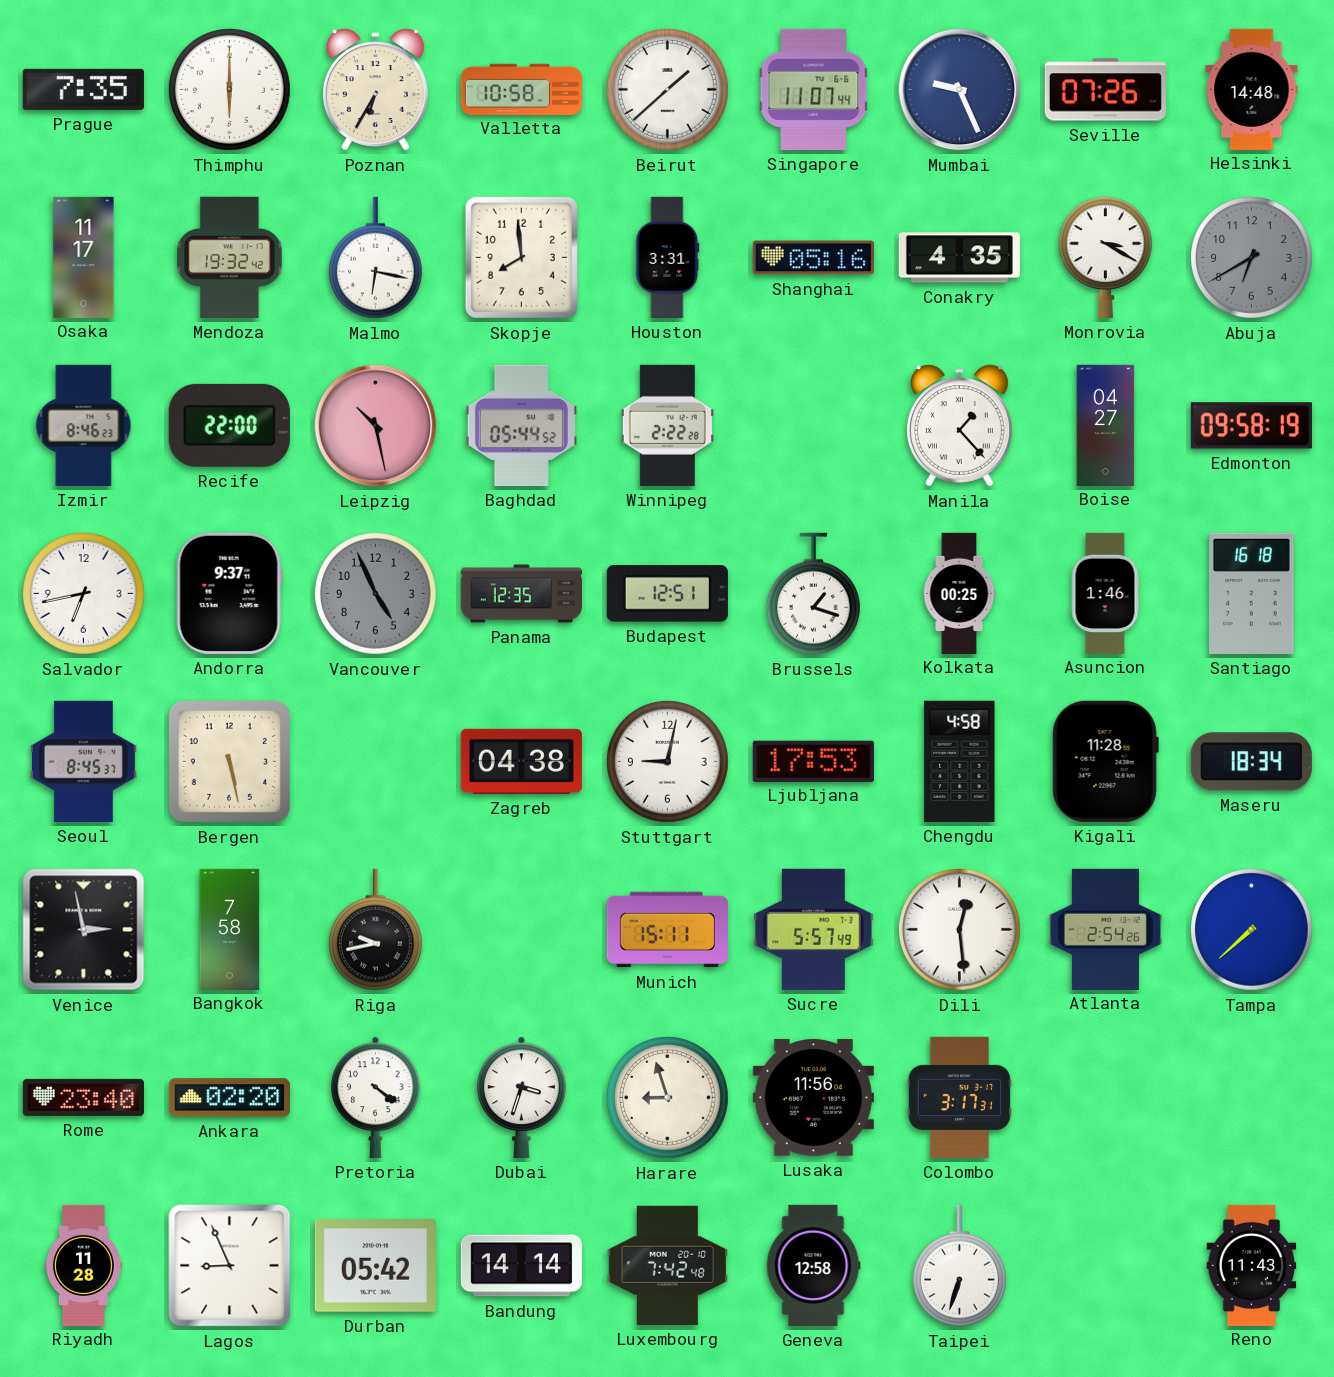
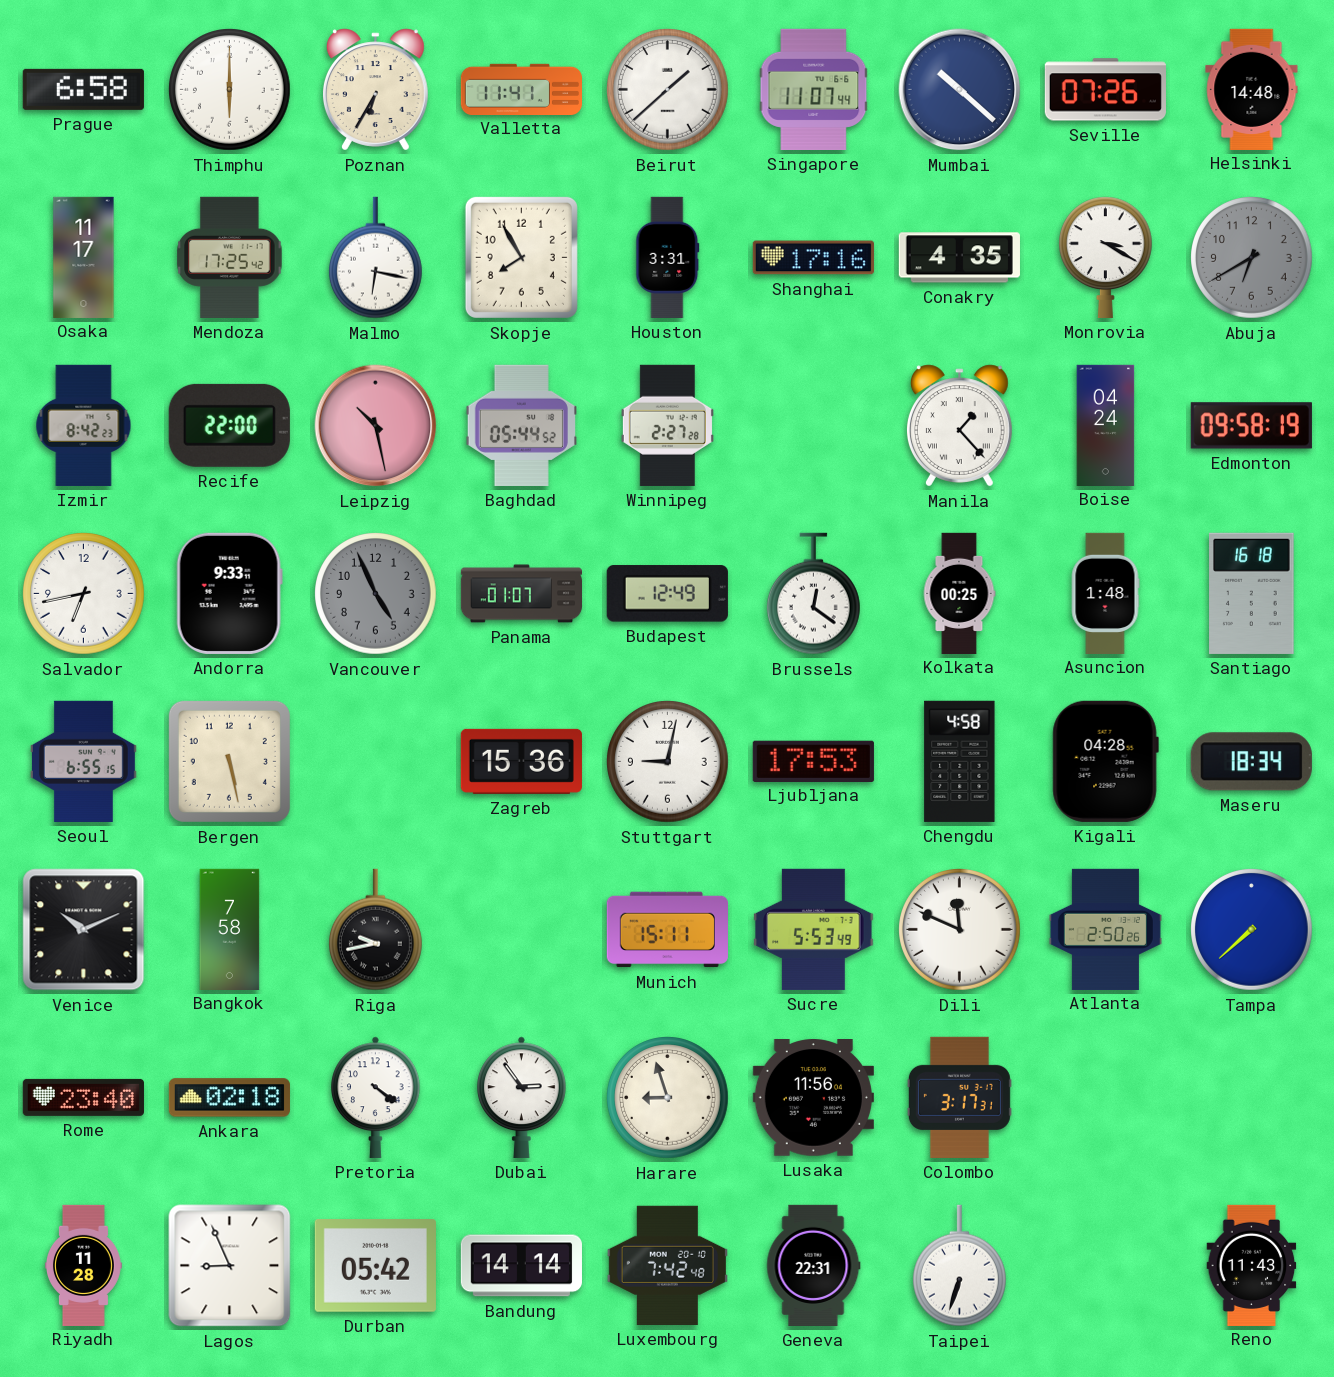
Prague: 7:35 -> 6:58
Valletta: 10:58 -> 11:41
Mumbai: 9:26 -> 10:22
Mendoza: 19:32 -> 17:25
Skopje: 7:59 -> 7:55
Shanghai: 05:16 -> 17:16
Izmir: 8:46 -> 8:42
Winnipeg: 2:22 -> 2:27
Boise: 04:27 -> 04:24
Andorra: 9:37 -> 9:33
Panama: 12:35 -> 01:07
Budapest: 12:51 -> 12:49
Brussels: 1:18 -> 12:21
Asuncion: 1:46 -> 1:48
Seoul: 8:45 -> 6:55
Zagreb: 04:38 -> 15:36
Kigali: 11:28 -> 04:28
Venice: 2:58 -> 10:11
Sucre: 5:57 -> 5:53
Dili: 12:29 -> 11:49
Atlanta: 2:54 -> 2:50
Ankara: 02:20 -> 02:18
Dubai: 3:33 -> 2:54
Geneva: 12:58 -> 22:31
